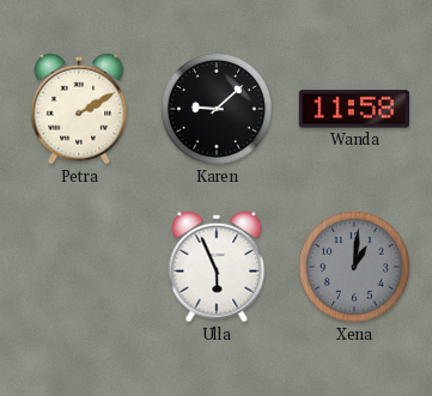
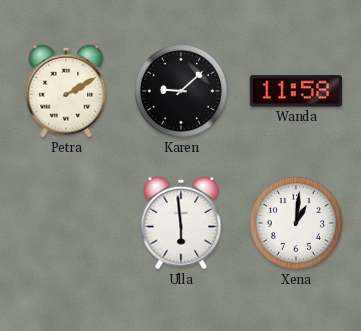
Ulla: 5:56 -> 5:59
Xena dial: grey -> white
